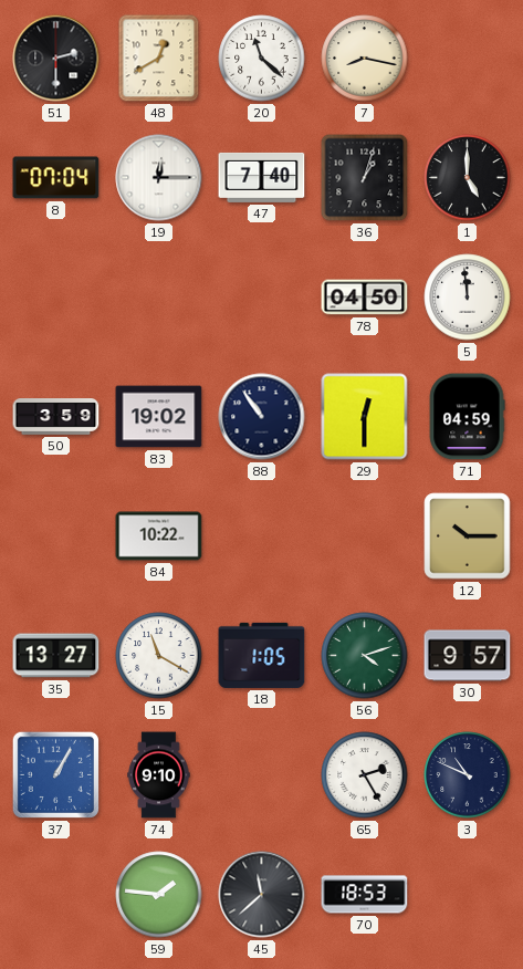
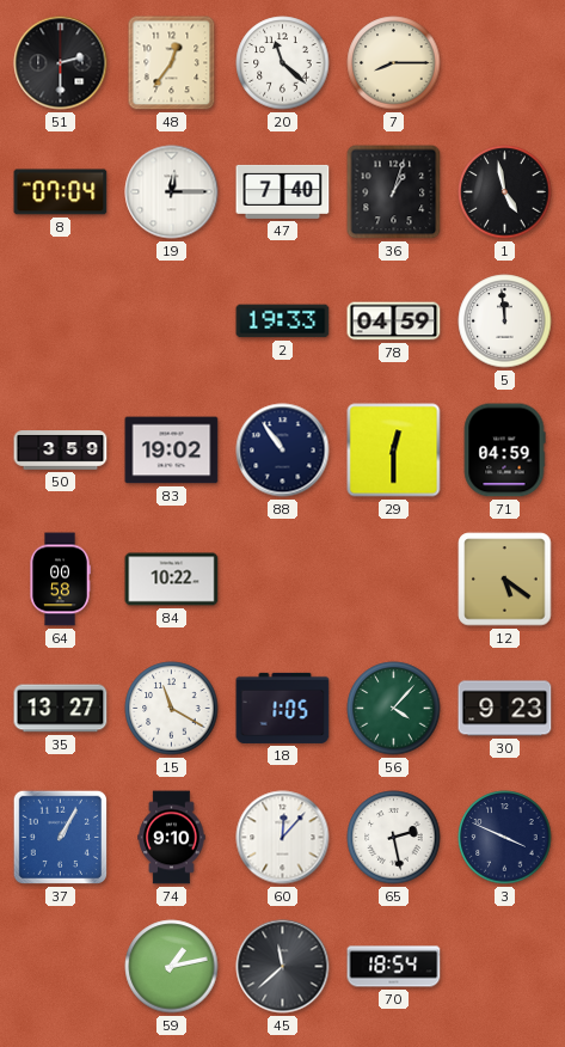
48: 12:40 -> 12:36
7: 8:17 -> 8:15
1: 5:00 -> 4:58
2: none -> 19:33
78: 04:50 -> 04:59
64: none -> 00:58
12: 10:15 -> 5:21
56: 4:12 -> 4:07
30: 9:57 -> 9:23
60: none -> 12:07
65: 2:25 -> 2:28
3: 10:49 -> 3:49
59: 1:46 -> 1:13
70: 18:53 -> 18:54
